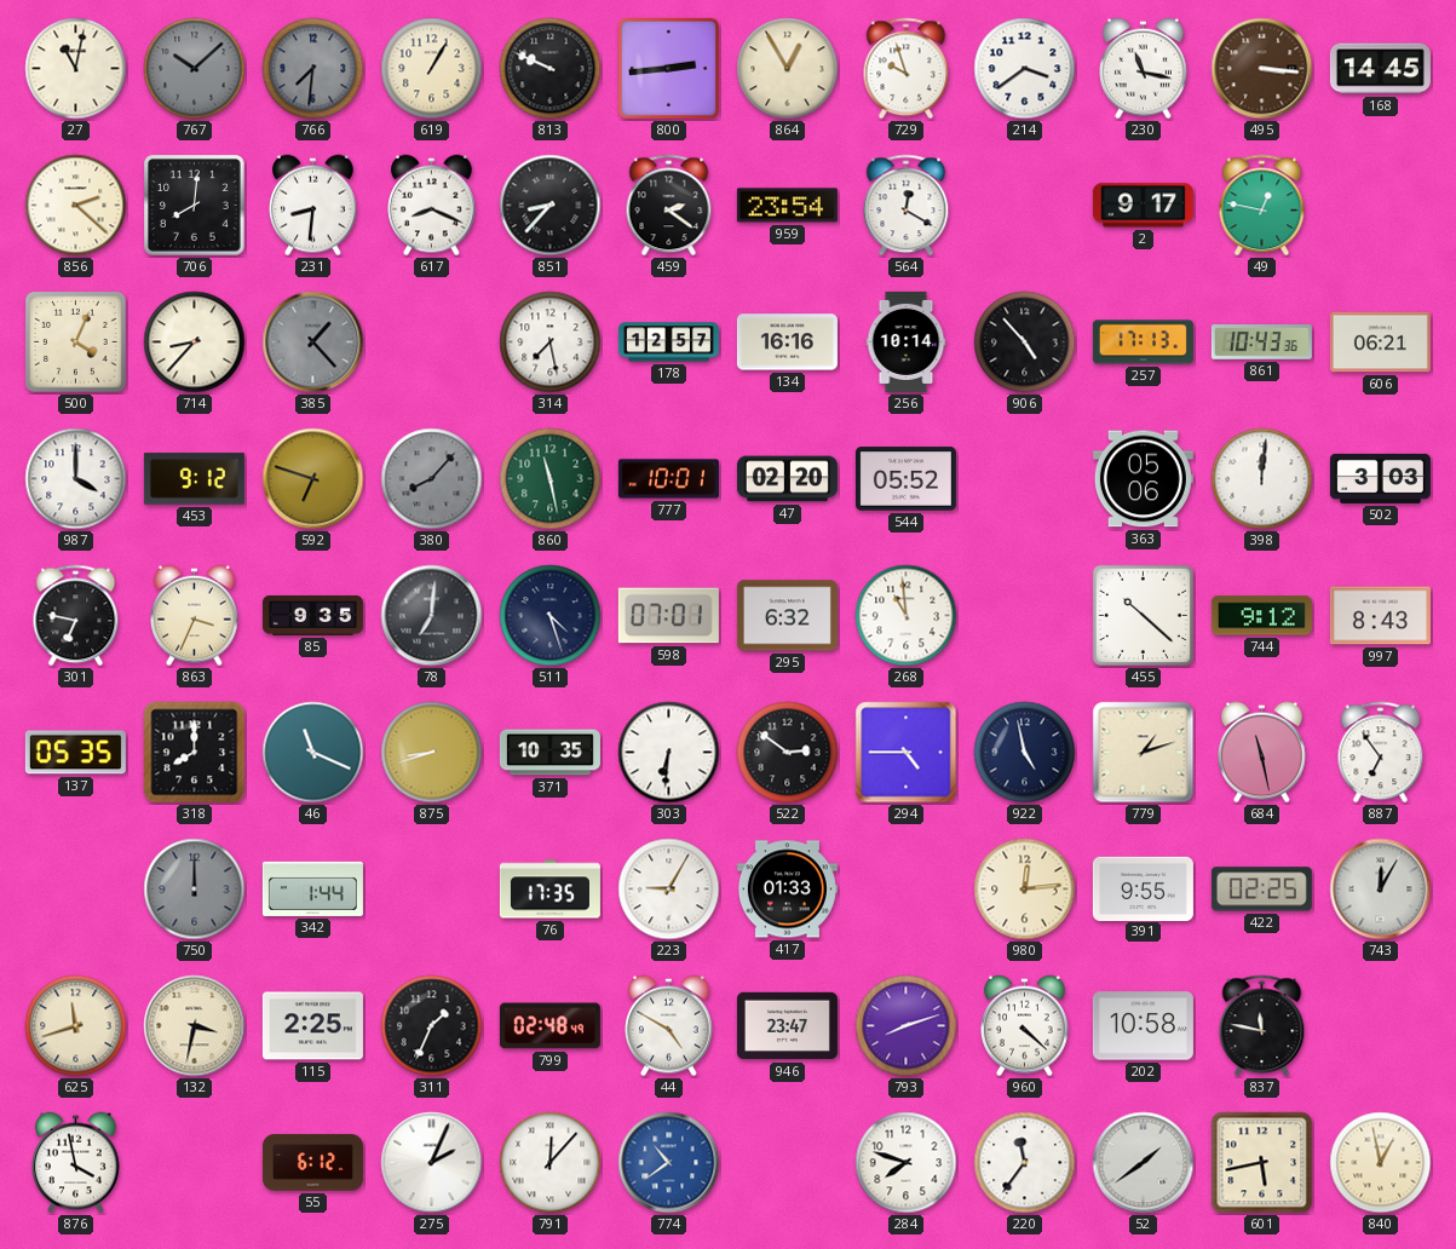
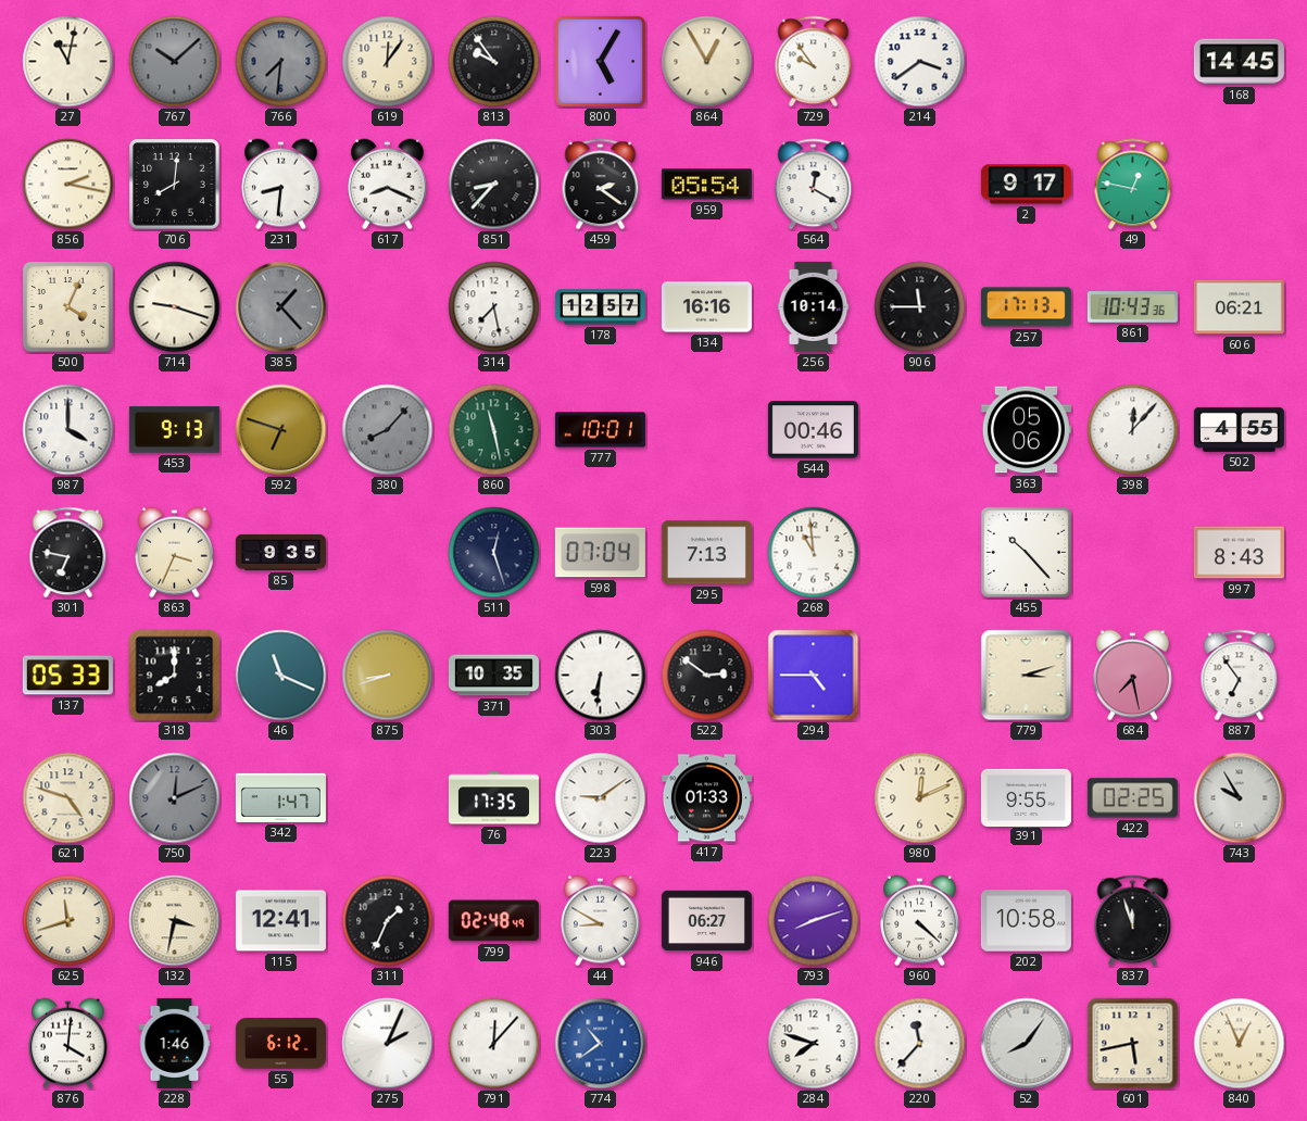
619: 1:05 -> 12:06
813: 9:49 -> 9:54
800: 2:44 -> 5:05
729: 9:57 -> 9:54
230: 11:17 -> none
495: 3:16 -> none
856: 2:22 -> 2:17
959: 23:54 -> 05:54
714: 8:37 -> 9:18
906: 4:53 -> 11:45
453: 9:12 -> 9:13
47: 02:20 -> none
544: 05:52 -> 00:46
398: 12:01 -> 12:07
502: 3:03 -> 4:55
78: 7:01 -> none
511: 4:27 -> 12:27
598: 07:01 -> 07:04
295: 6:32 -> 7:13
455: 10:22 -> 10:23
744: 9:12 -> none
137: 05:35 -> 05:33
922: 4:58 -> none
779: 1:12 -> 3:12
684: 11:28 -> 7:28
621: none -> 4:48
750: 12:00 -> 12:11
342: 1:44 -> 1:47
223: 9:05 -> 9:09
980: 12:14 -> 12:11
743: 12:05 -> 9:55
115: 2:25 -> 12:41
44: 4:50 -> 8:50
946: 23:47 -> 06:27
837: 11:47 -> 11:57
876: 3:58 -> 4:01
228: none -> 1:46
220: 11:36 -> 11:37
52: 1:39 -> 8:06
840: 12:58 -> 12:56
